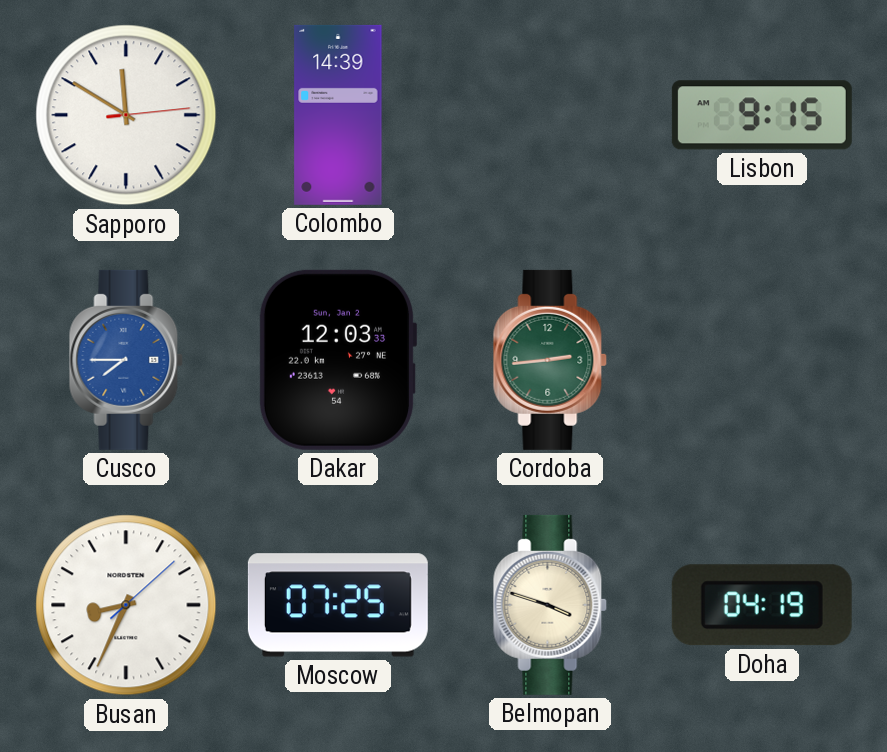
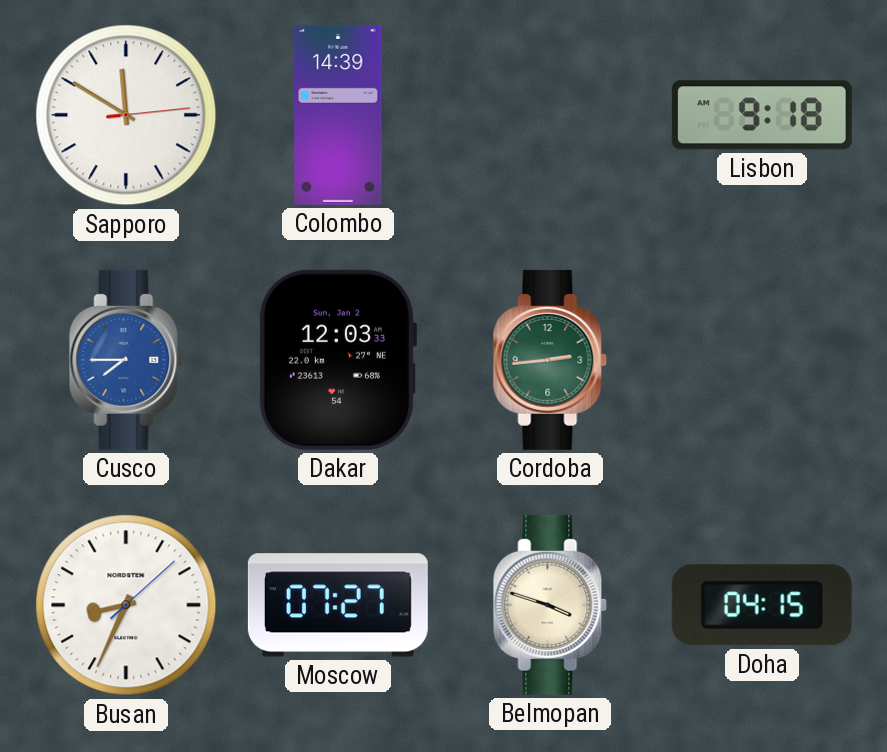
Lisbon: 9:15 -> 9:18
Moscow: 07:25 -> 07:27
Doha: 04:19 -> 04:15
